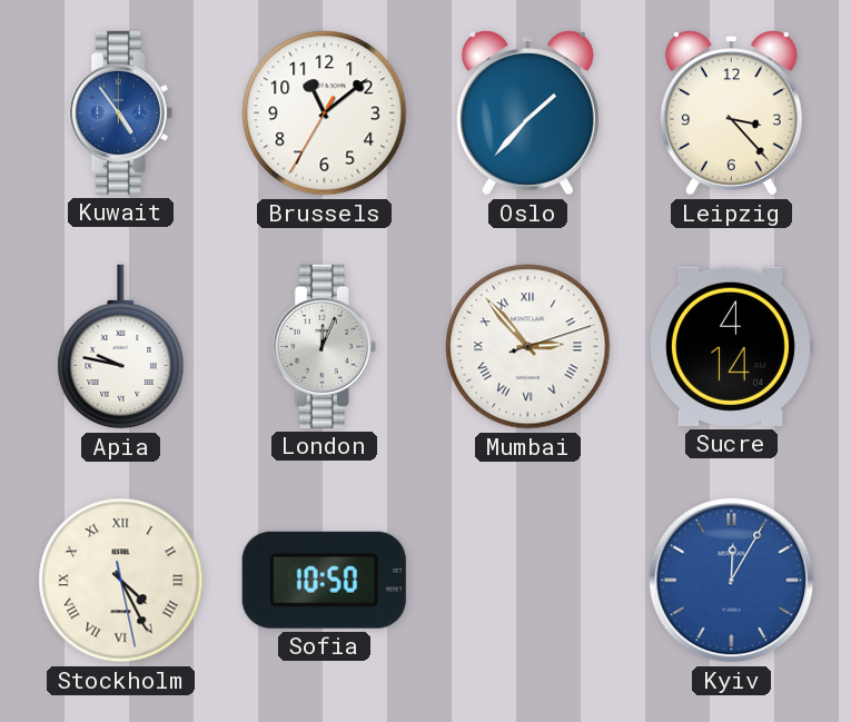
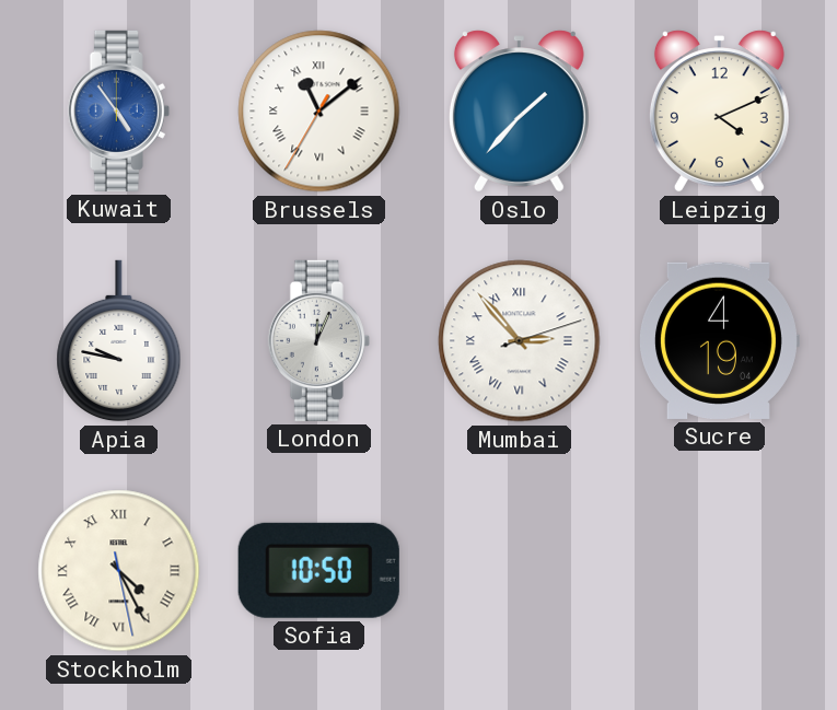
Brussels numerals: Arabic -> Roman
Leipzig: 3:23 -> 4:11
Sucre: 4:14 -> 4:19
Kyiv: 12:05 -> none
